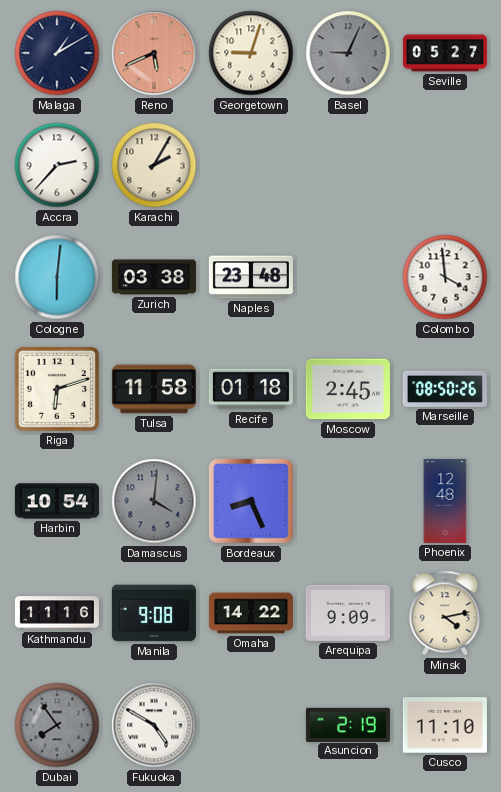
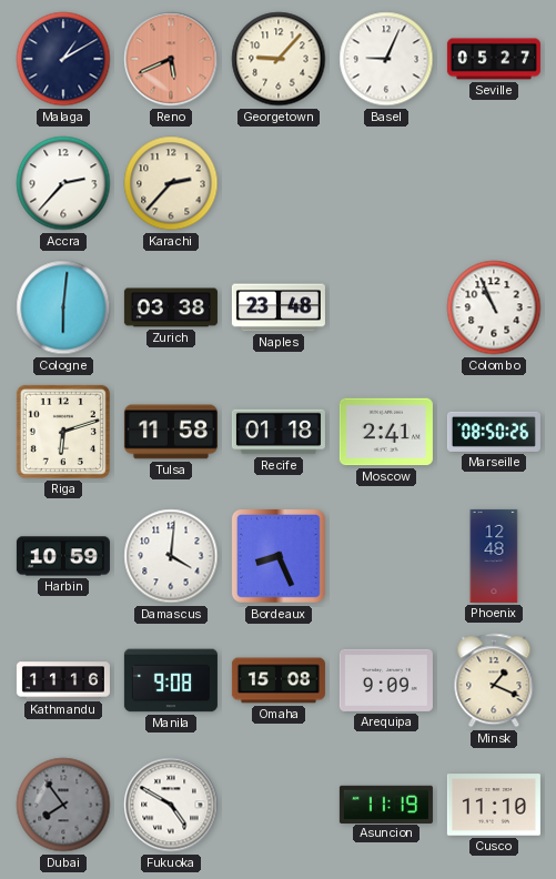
Georgetown: 9:03 -> 9:07
Basel dial: grey -> white
Karachi: 2:05 -> 2:37
Colombo: 3:59 -> 10:56
Moscow: 2:45 -> 2:41
Harbin: 10:54 -> 10:59
Damascus dial: grey -> white
Omaha: 14:22 -> 15:08
Minsk: 4:13 -> 1:19
Asuncion: 2:19 -> 11:19
